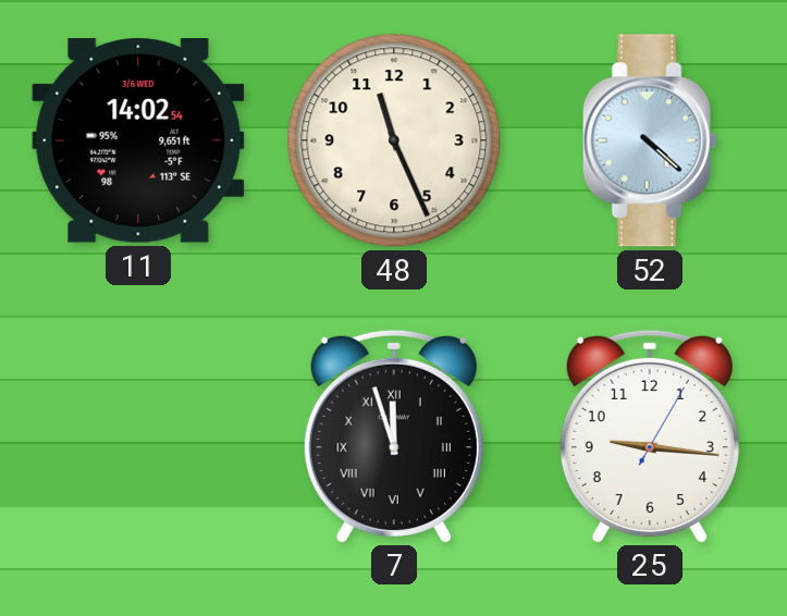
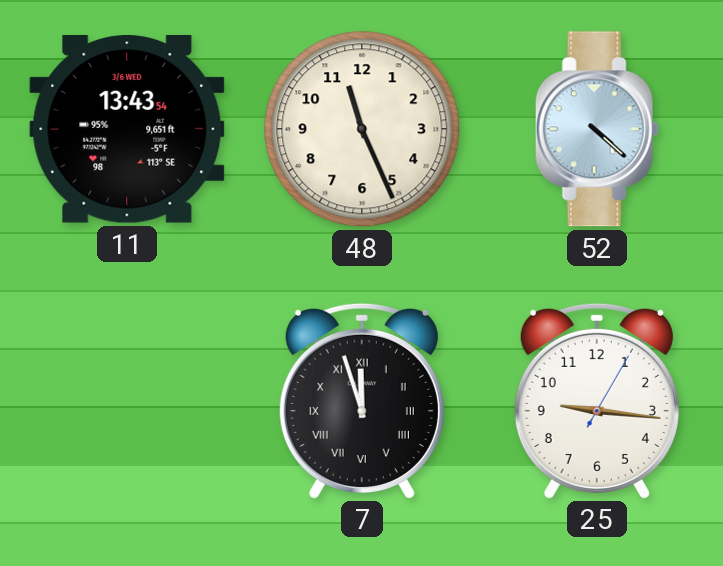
11: 14:02 -> 13:43
